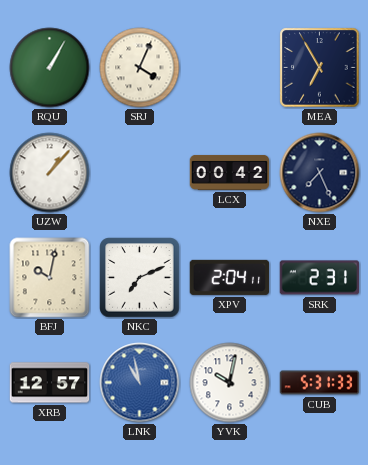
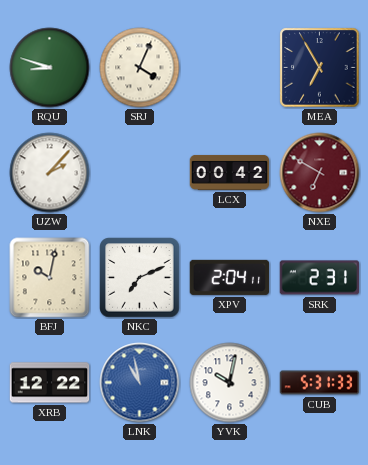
RQU: 1:05 -> 8:48
UZW: 1:07 -> 2:07
NXE: 7:26 -> 6:50
NXE dial: navy -> burgundy
XRB: 12:57 -> 12:22
